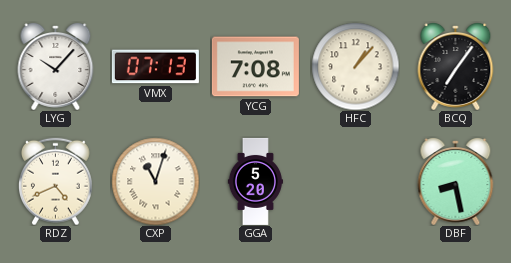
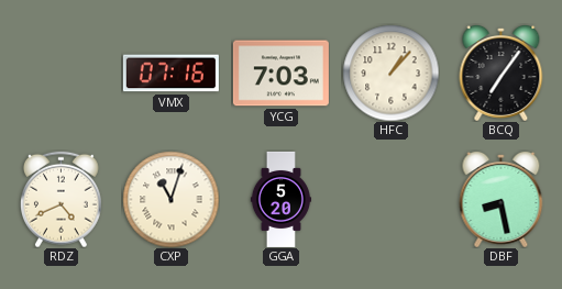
LYG: 10:07 -> none
VMX: 07:13 -> 07:16
YCG: 7:08 -> 7:03
